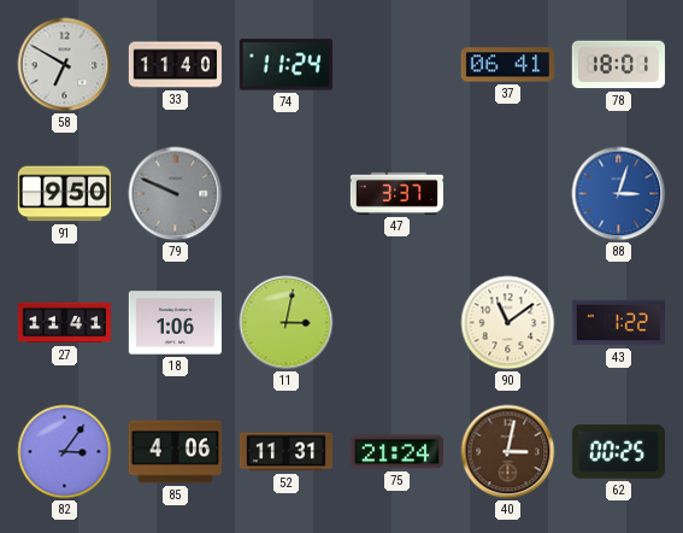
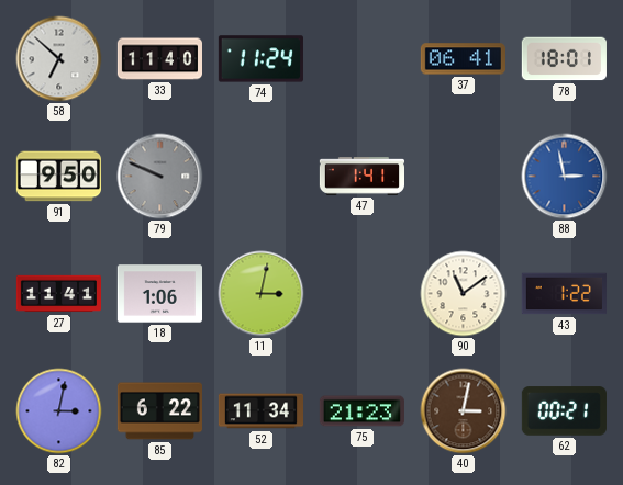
58: 6:50 -> 6:52
47: 3:37 -> 1:41
88: 3:03 -> 2:58
82: 3:06 -> 3:02
85: 4:06 -> 6:22
52: 11:31 -> 11:34
75: 21:24 -> 21:23
62: 00:25 -> 00:21
